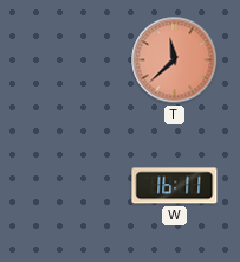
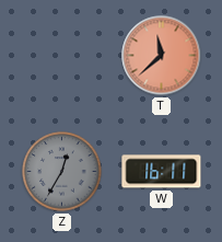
Z: none -> 12:35
